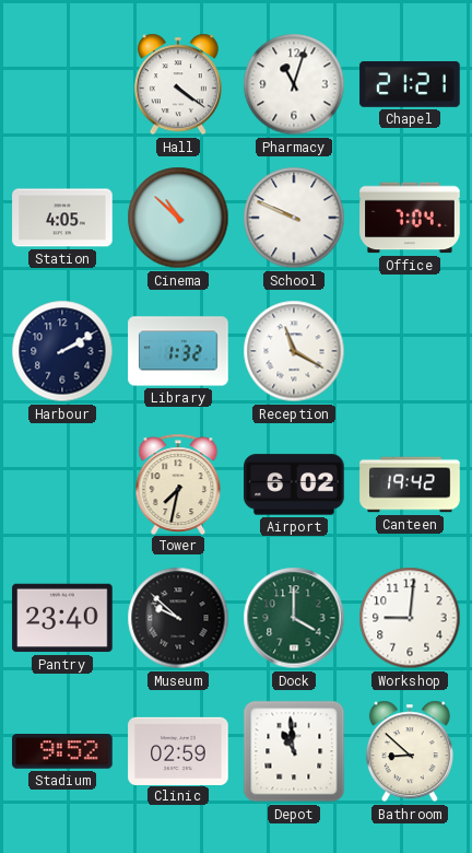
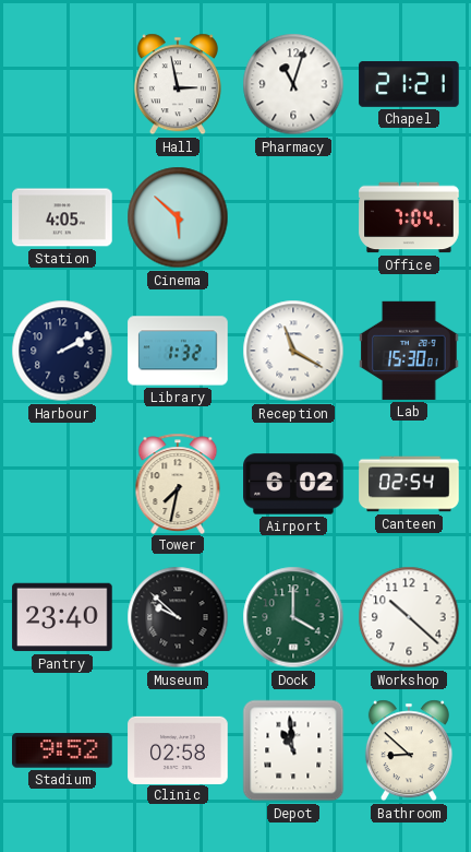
Hall: 4:21 -> 2:58
Cinema: 10:52 -> 5:52
School: 9:49 -> none
Lab: none -> 15:30
Canteen: 19:42 -> 02:54
Workshop: 9:01 -> 10:22
Clinic: 02:59 -> 02:58
